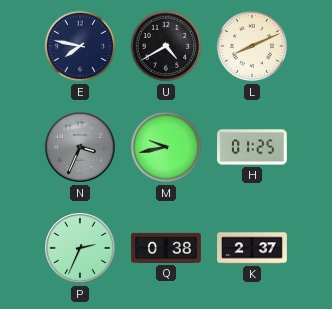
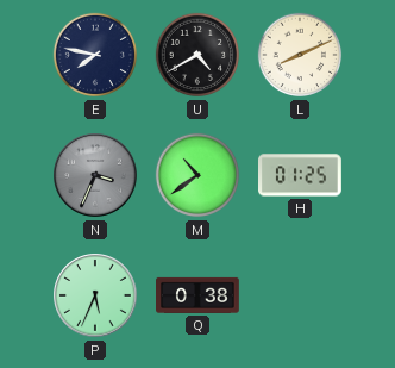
M: 9:43 -> 10:39
P: 2:34 -> 5:34
K: 2:37 -> none
